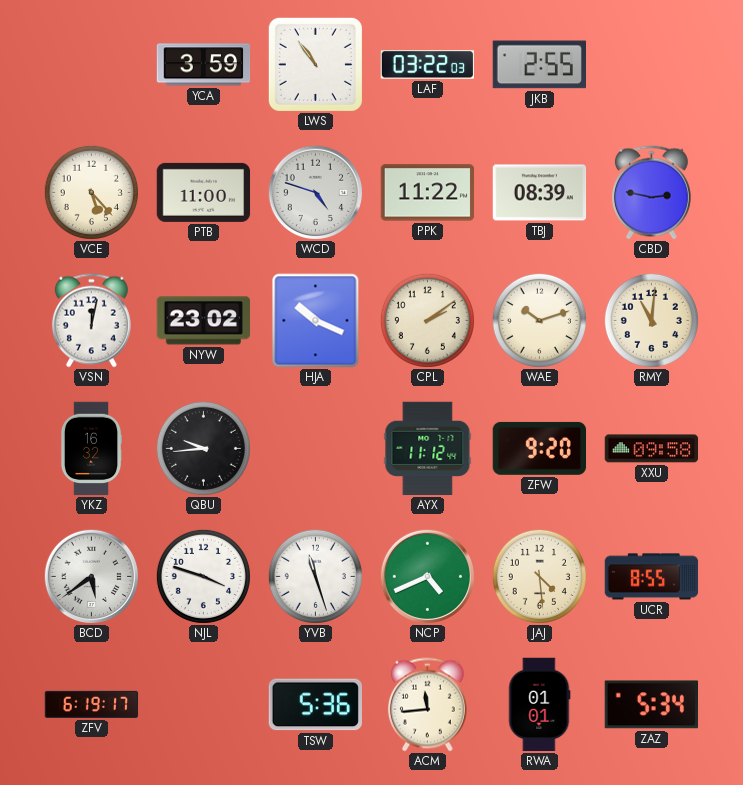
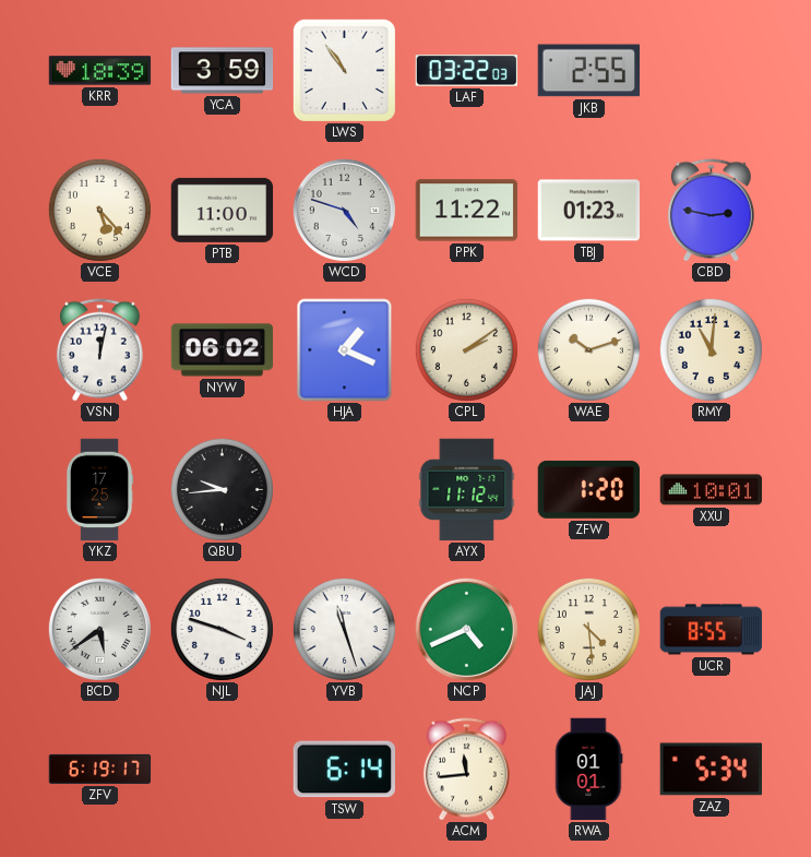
KRR: none -> 18:39
TBJ: 08:39 -> 01:23
NYW: 23:02 -> 06:02
HJA: 10:19 -> 1:19
YKZ: 16:32 -> 17:25
ZFW: 9:20 -> 1:20
XXU: 09:58 -> 10:01
TSW: 5:36 -> 6:14
